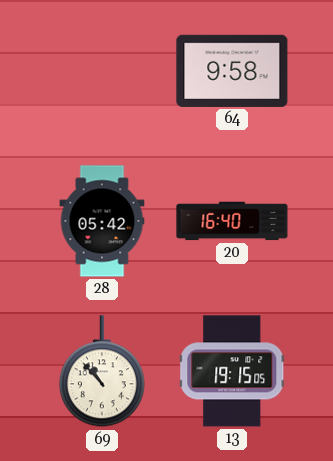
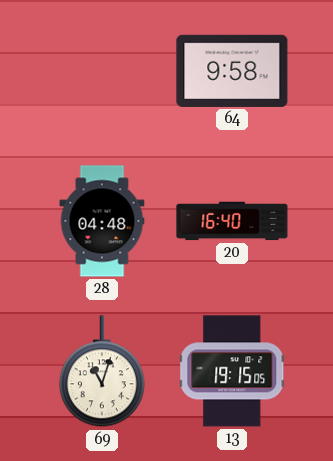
28: 05:42 -> 04:48
69: 10:53 -> 11:03
